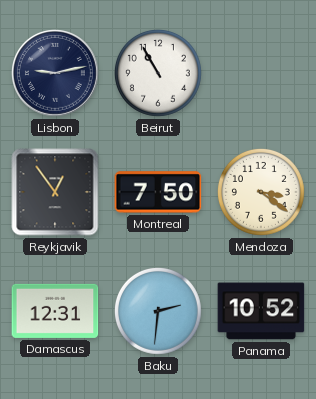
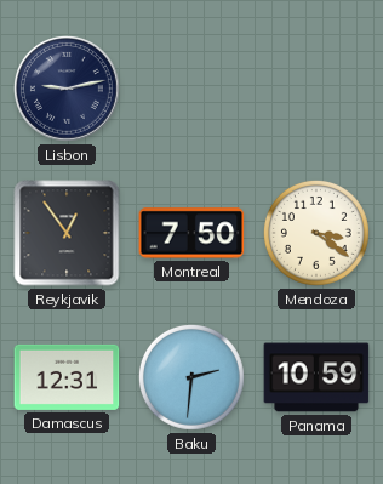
Beirut: 10:55 -> none
Panama: 10:52 -> 10:59
